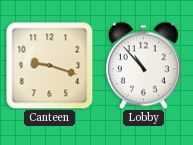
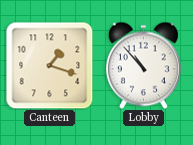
Canteen: 9:18 -> 1:18
